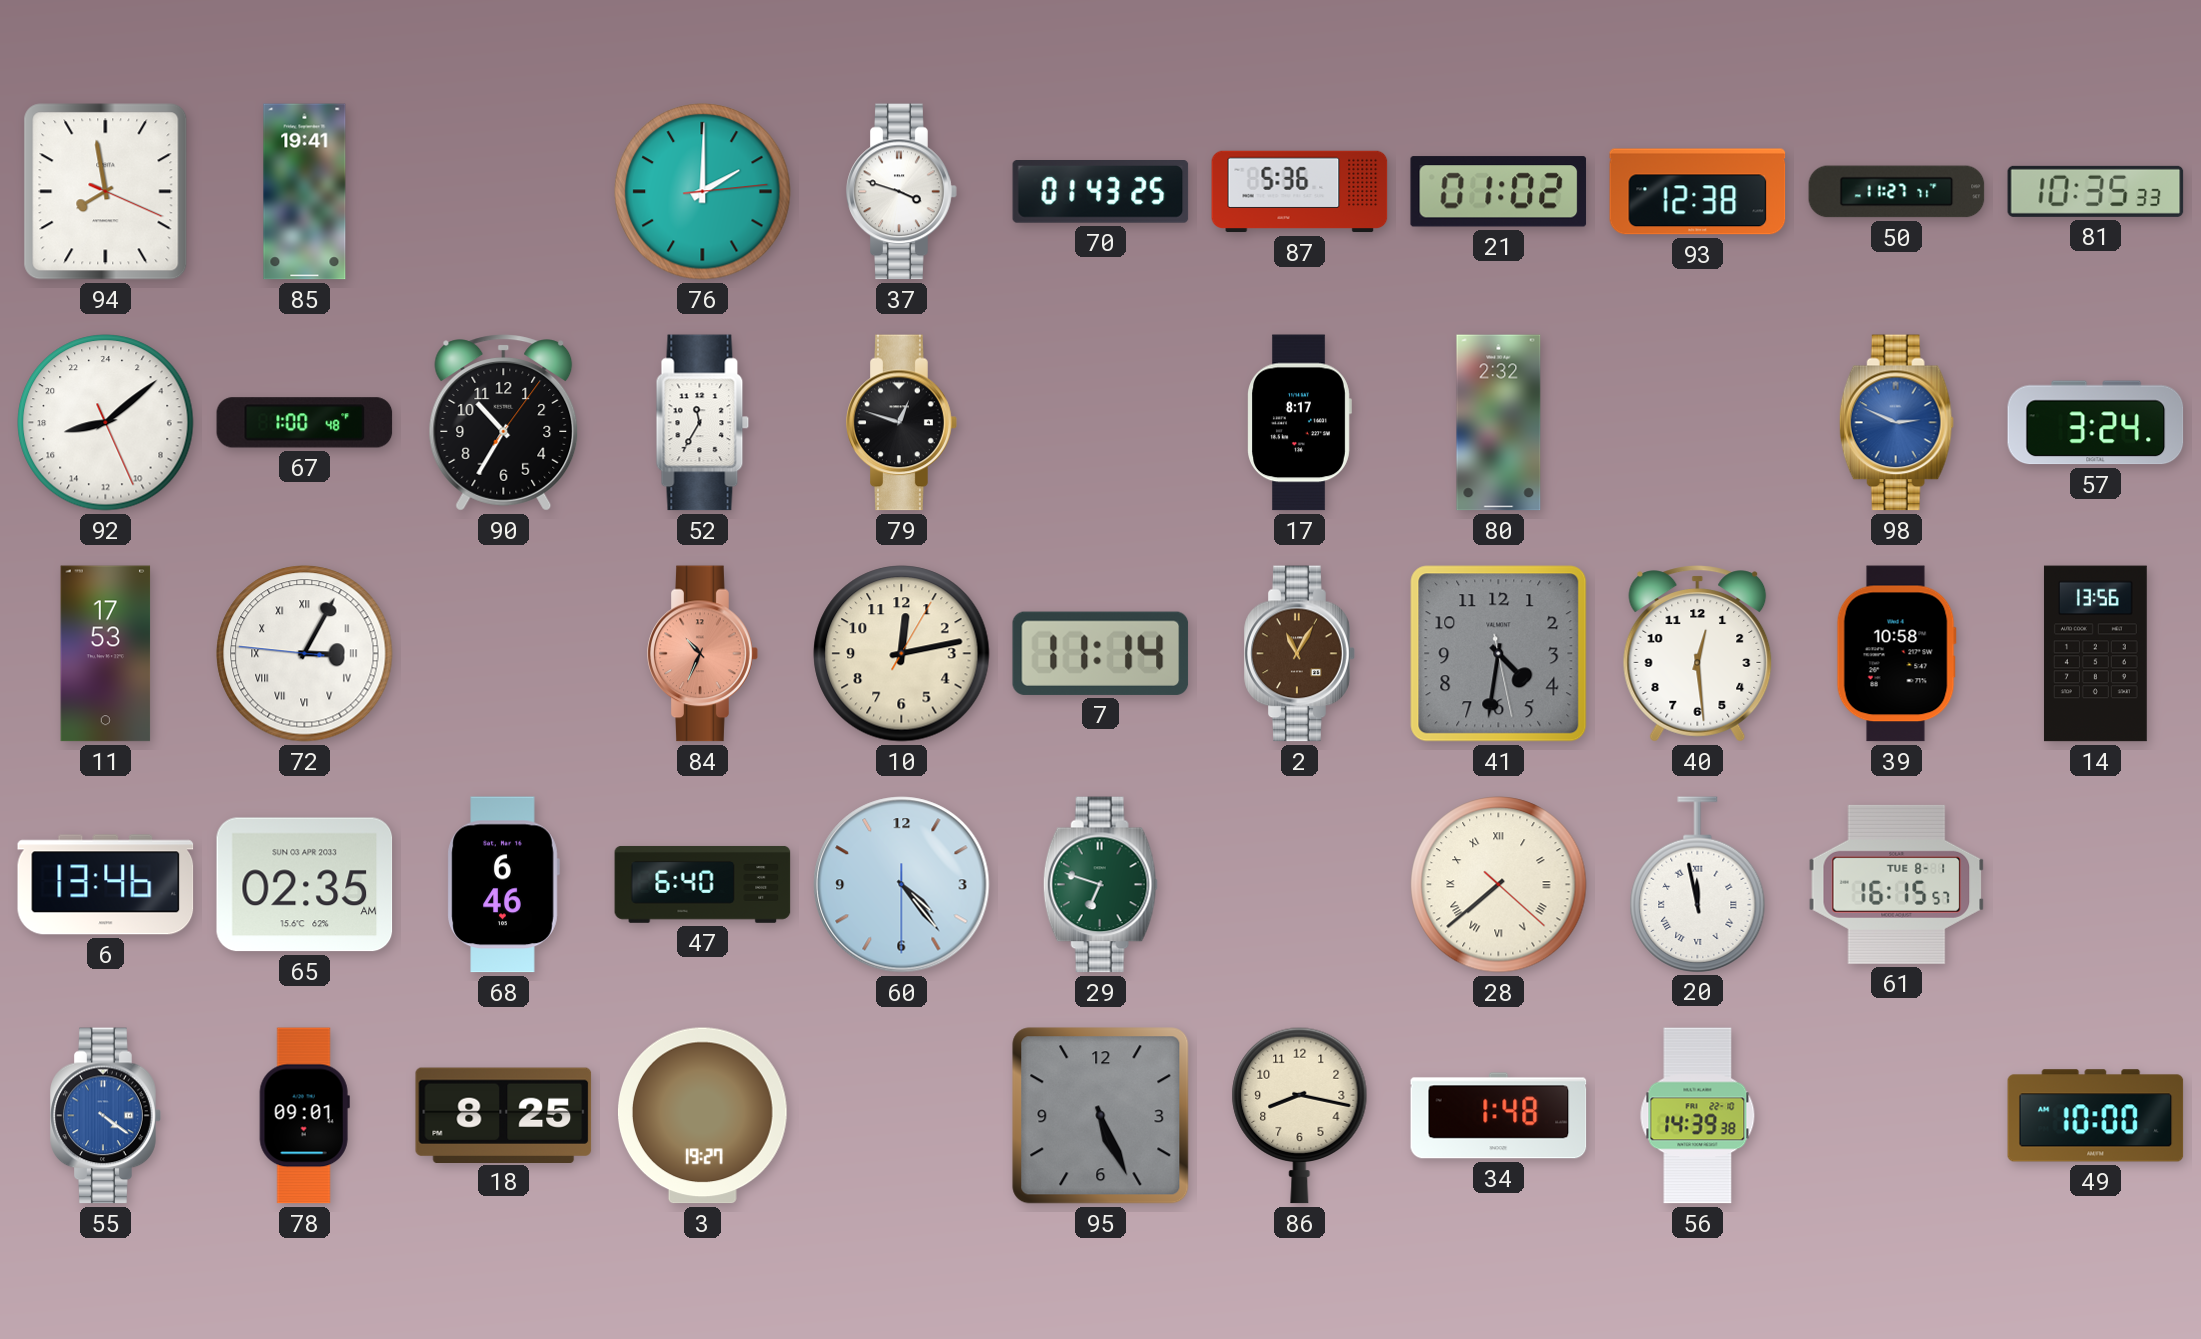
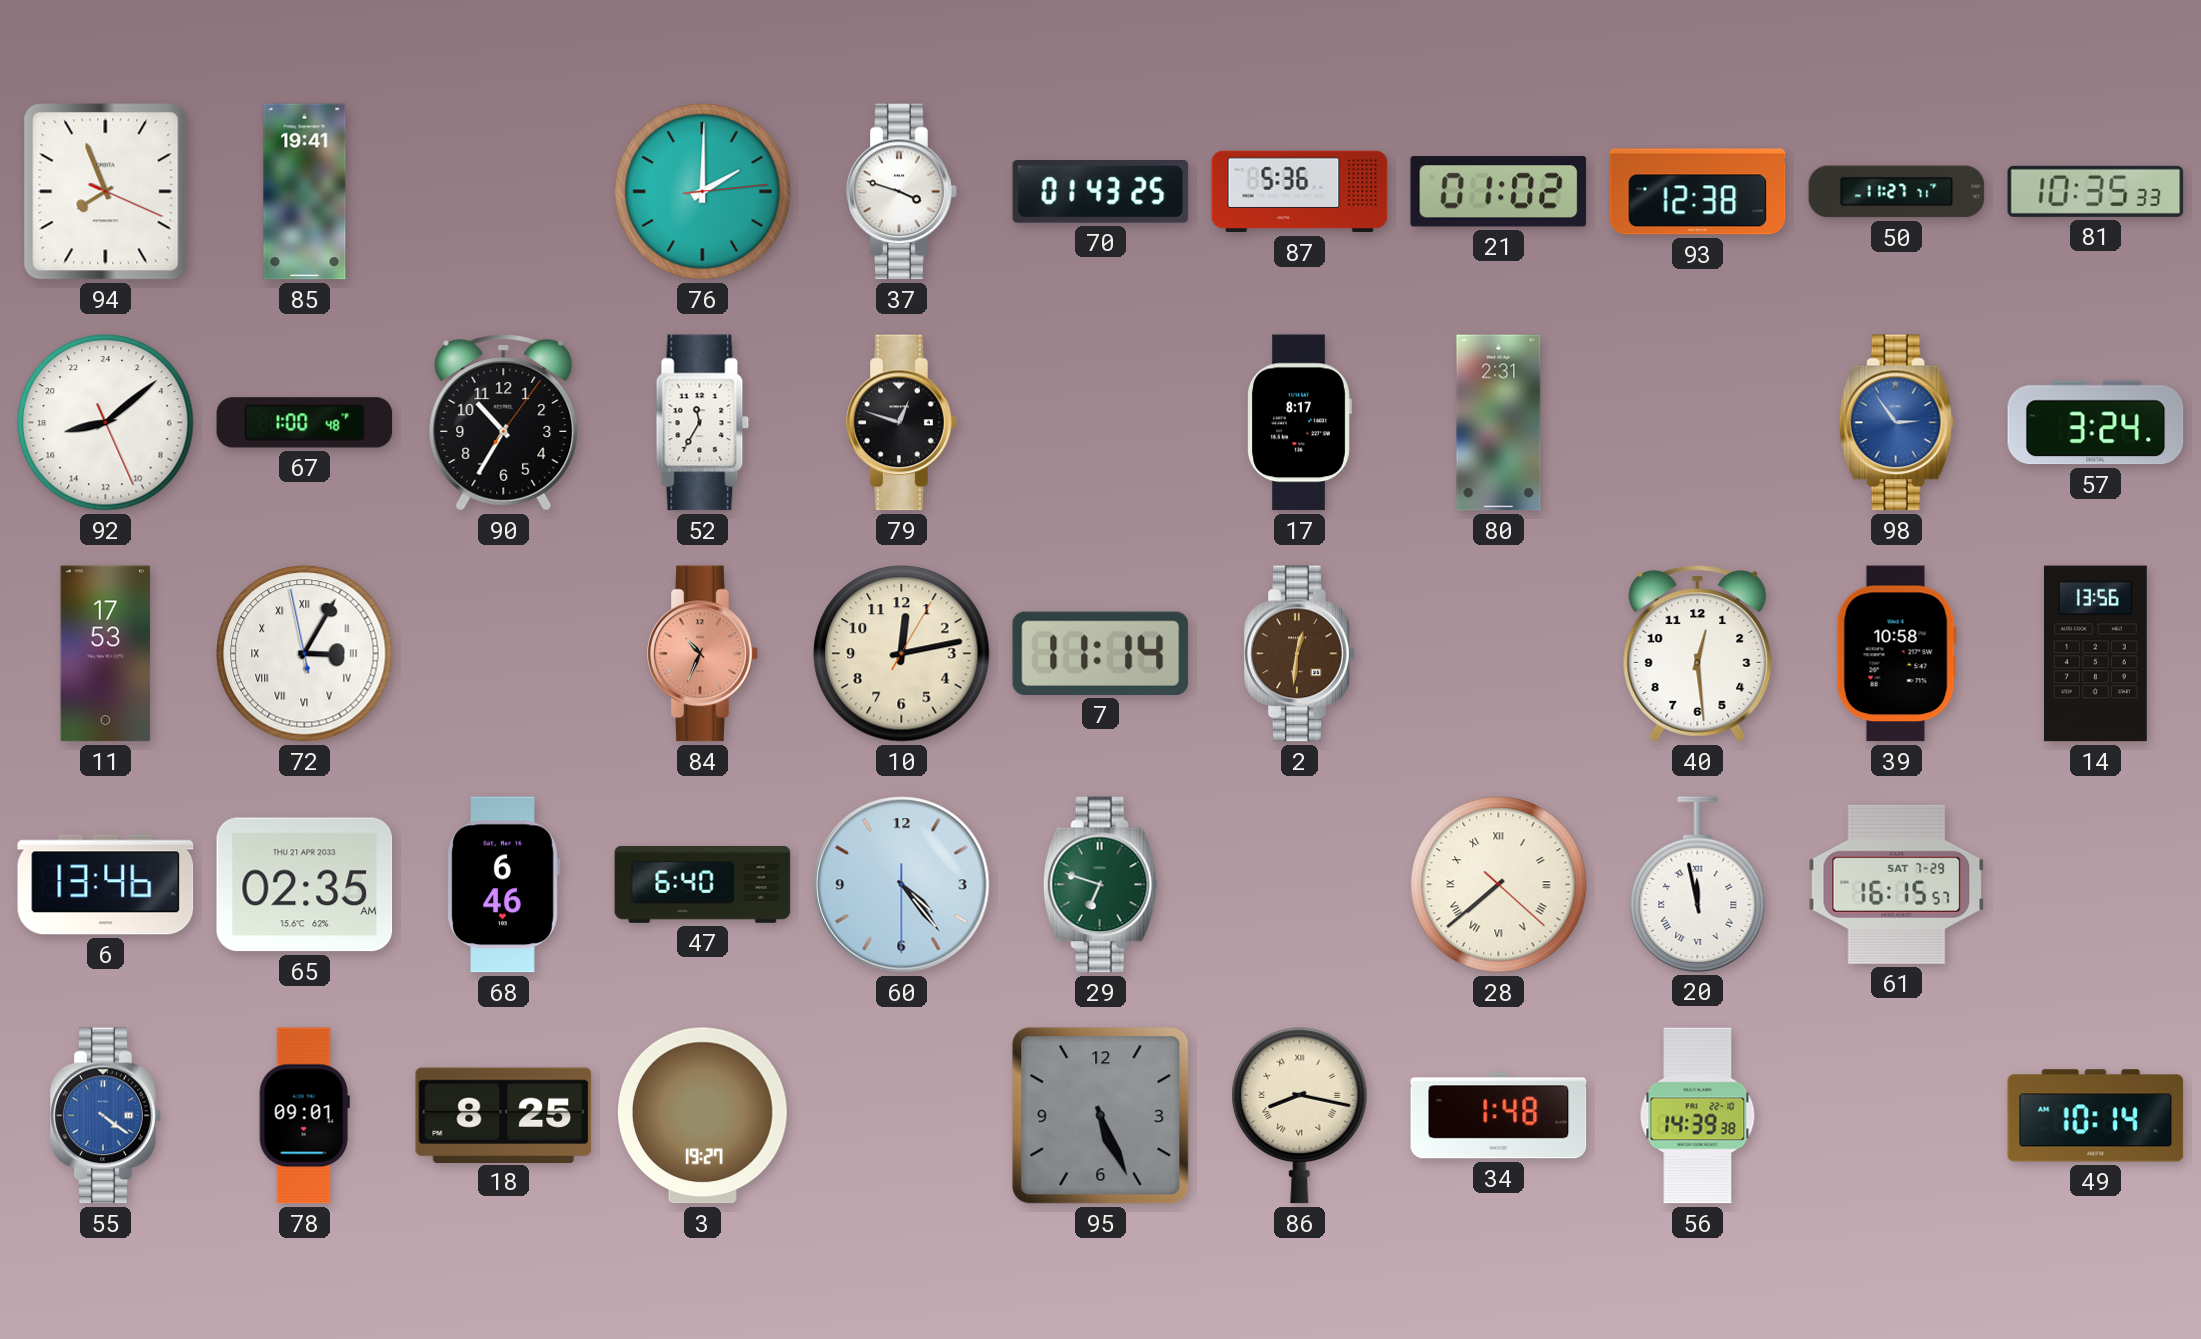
94: 7:58 -> 7:56
80: 2:32 -> 2:31
98: 2:49 -> 2:54
72: 3:04:46 -> 3:04:58
2: 11:05 -> 12:31
41: 4:31 -> none
65 date: SUN 03 APR 2033 -> THU 21 APR 2033
61 date: TUE 8-1 -> SAT 7-29
86 numerals: Arabic -> Roman
49: 10:00 -> 10:14
